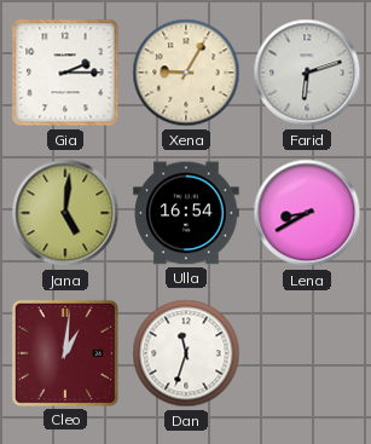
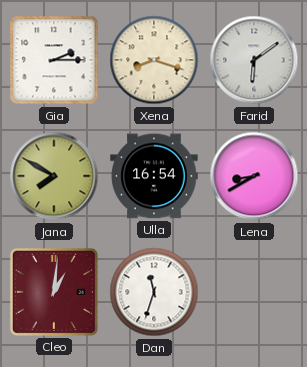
Xena: 9:05 -> 8:18
Farid: 6:12 -> 6:09
Jana: 5:01 -> 7:50
